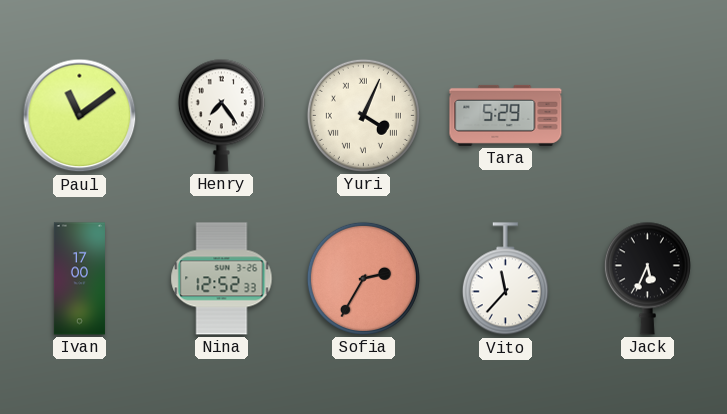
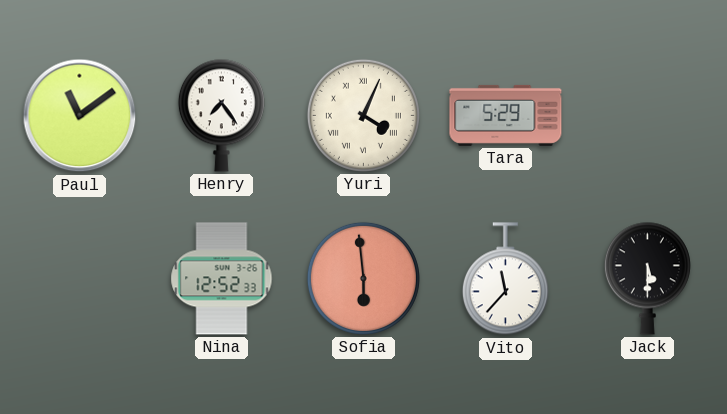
Ivan: 17:00 -> none
Sofia: 2:35 -> 5:59
Jack: 5:34 -> 5:30
